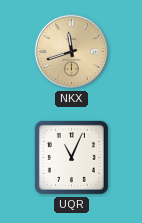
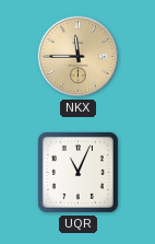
NKX: 11:42 -> 11:45
